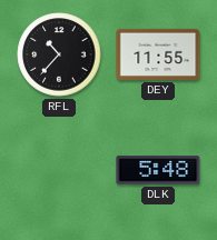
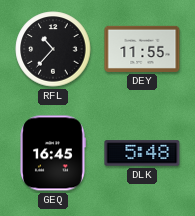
GEQ: none -> 16:45
